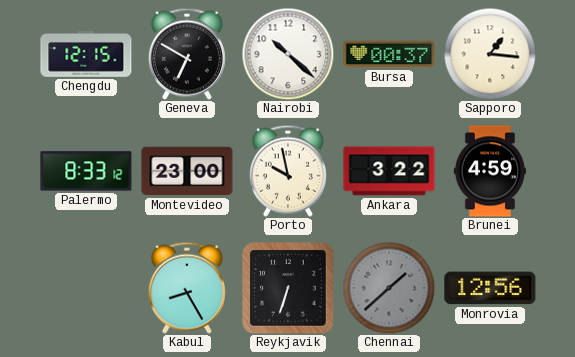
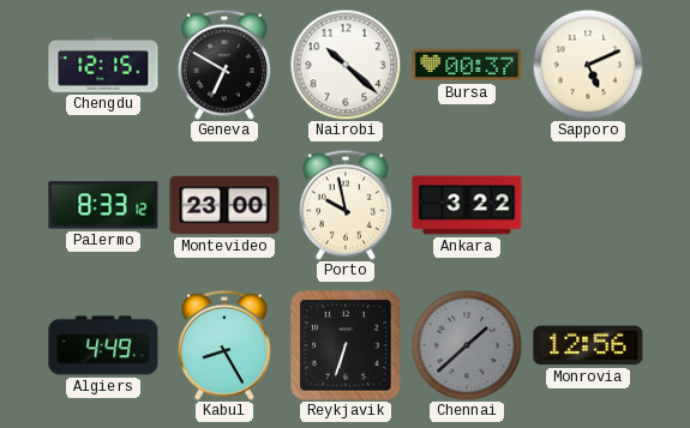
Sapporo: 1:16 -> 5:11
Brunei: 4:59 -> none
Algiers: none -> 4:49
